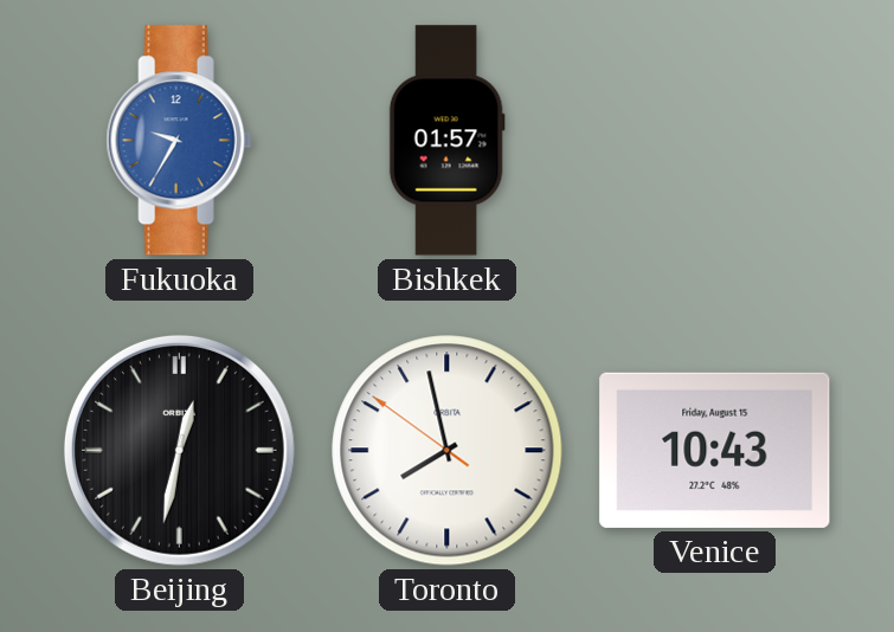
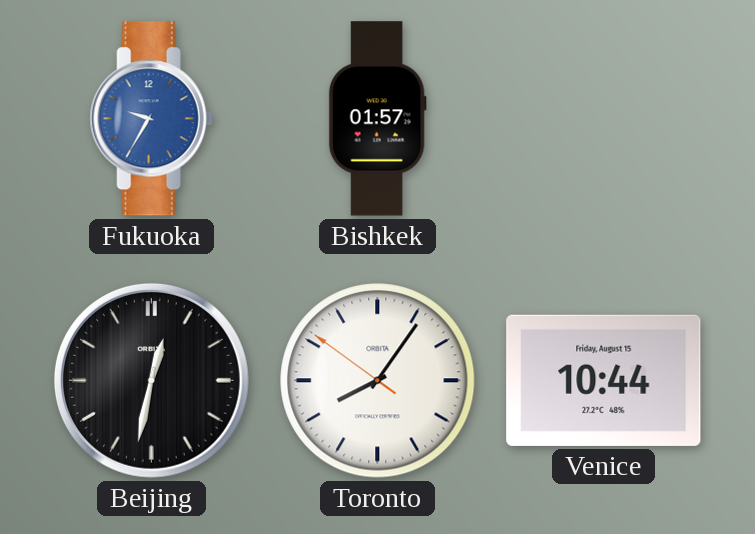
Toronto: 7:57 -> 8:05
Venice: 10:43 -> 10:44
